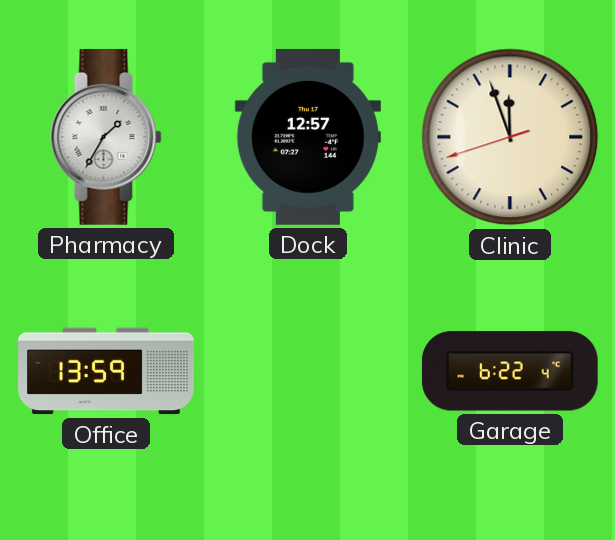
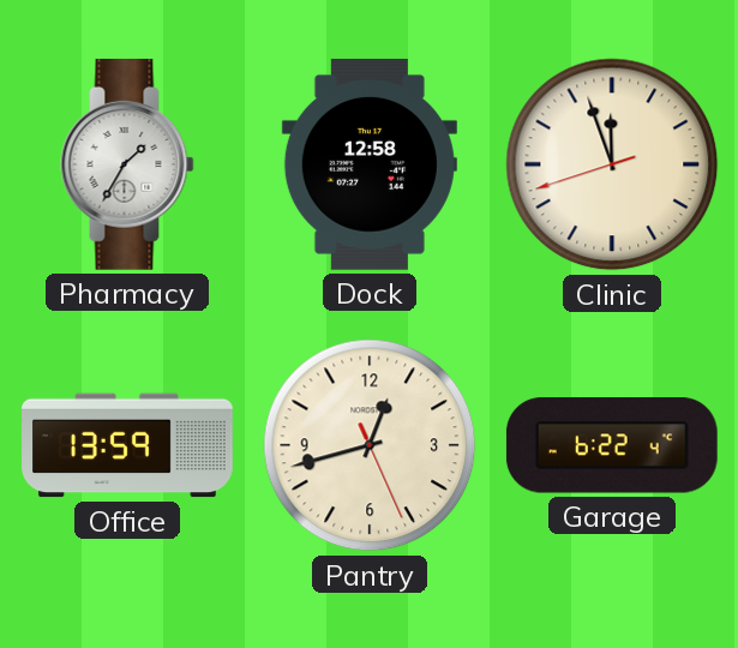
Dock: 12:57 -> 12:58
Pantry: none -> 12:42
